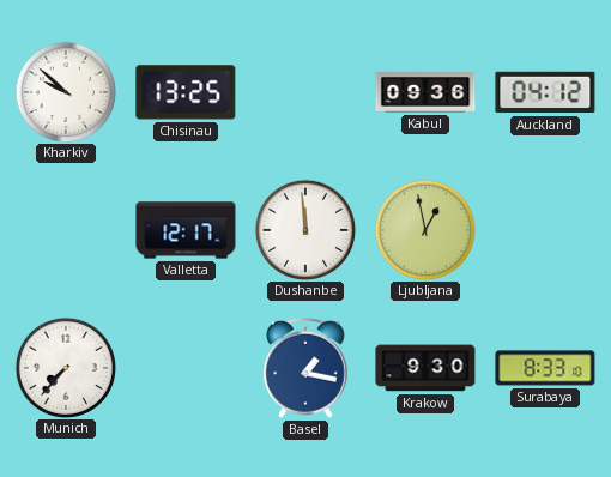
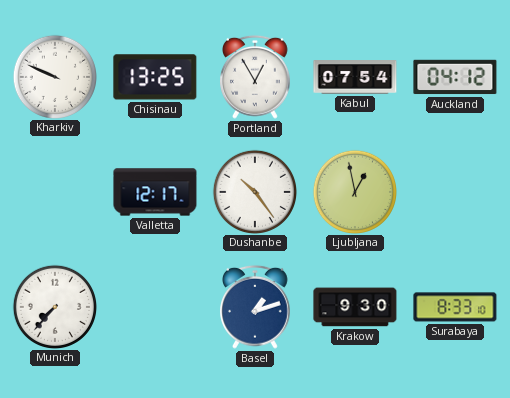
Kharkiv: 9:52 -> 9:49
Portland: none -> 12:55
Kabul: 09:36 -> 07:54
Dushanbe: 11:59 -> 10:24
Basel: 1:17 -> 1:12
